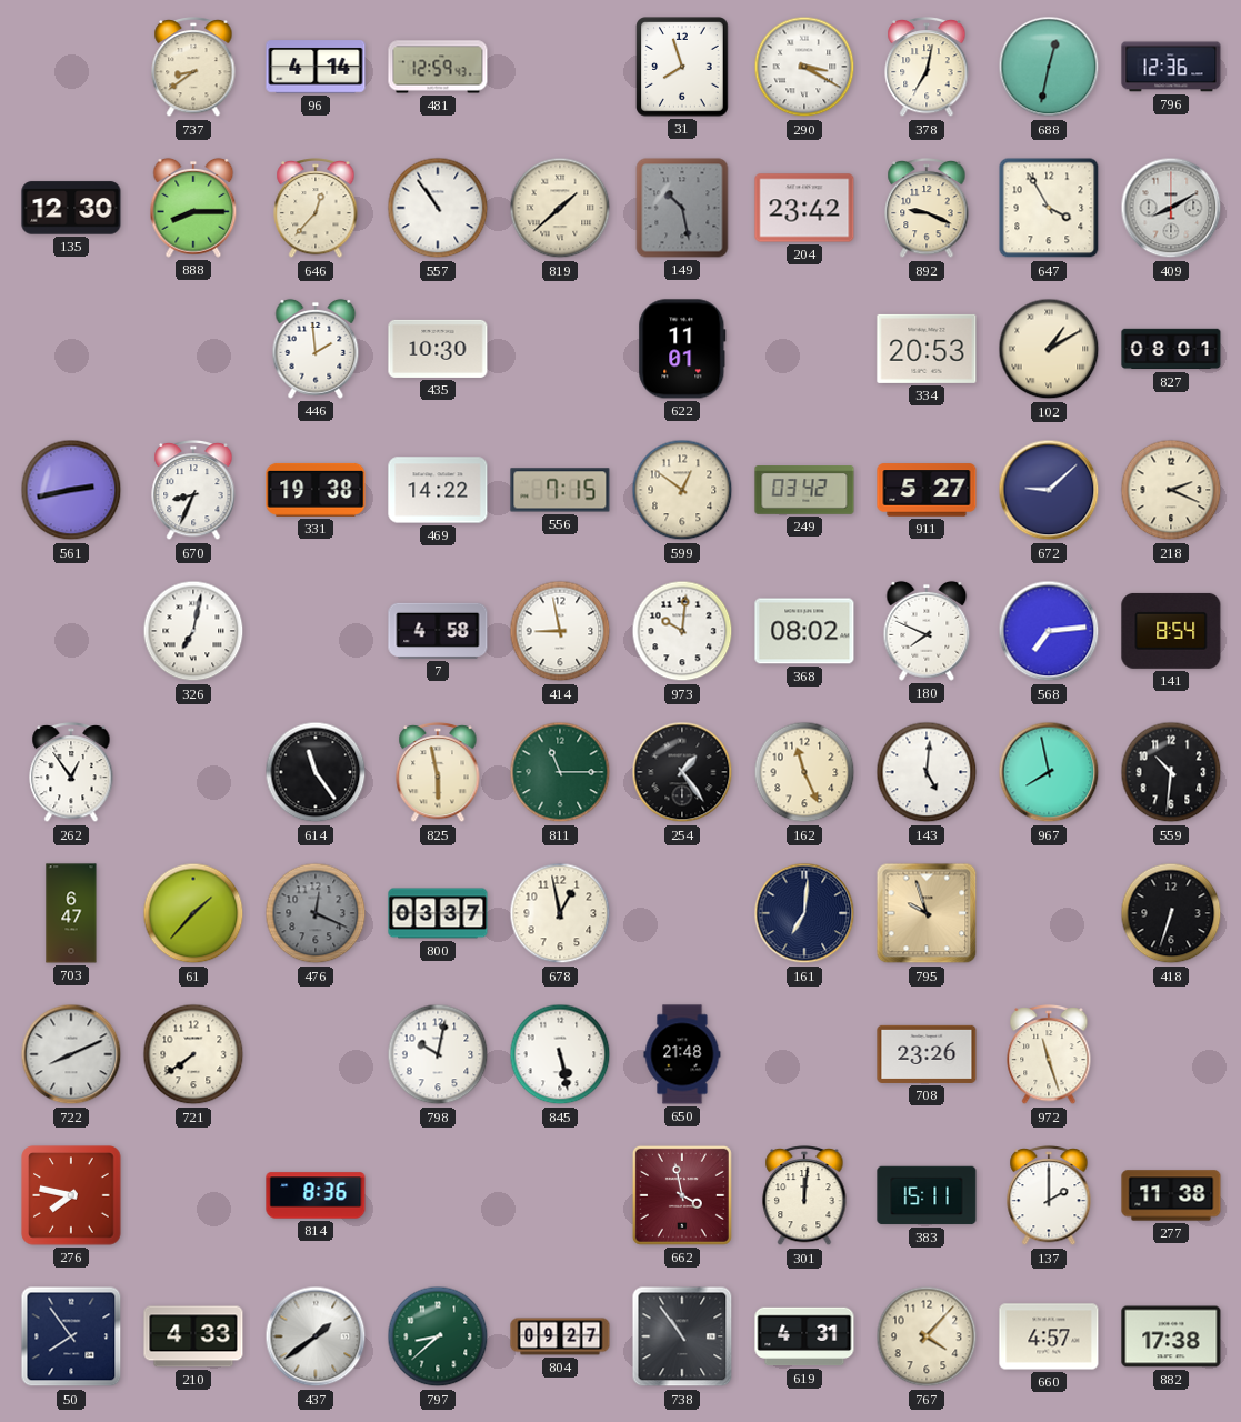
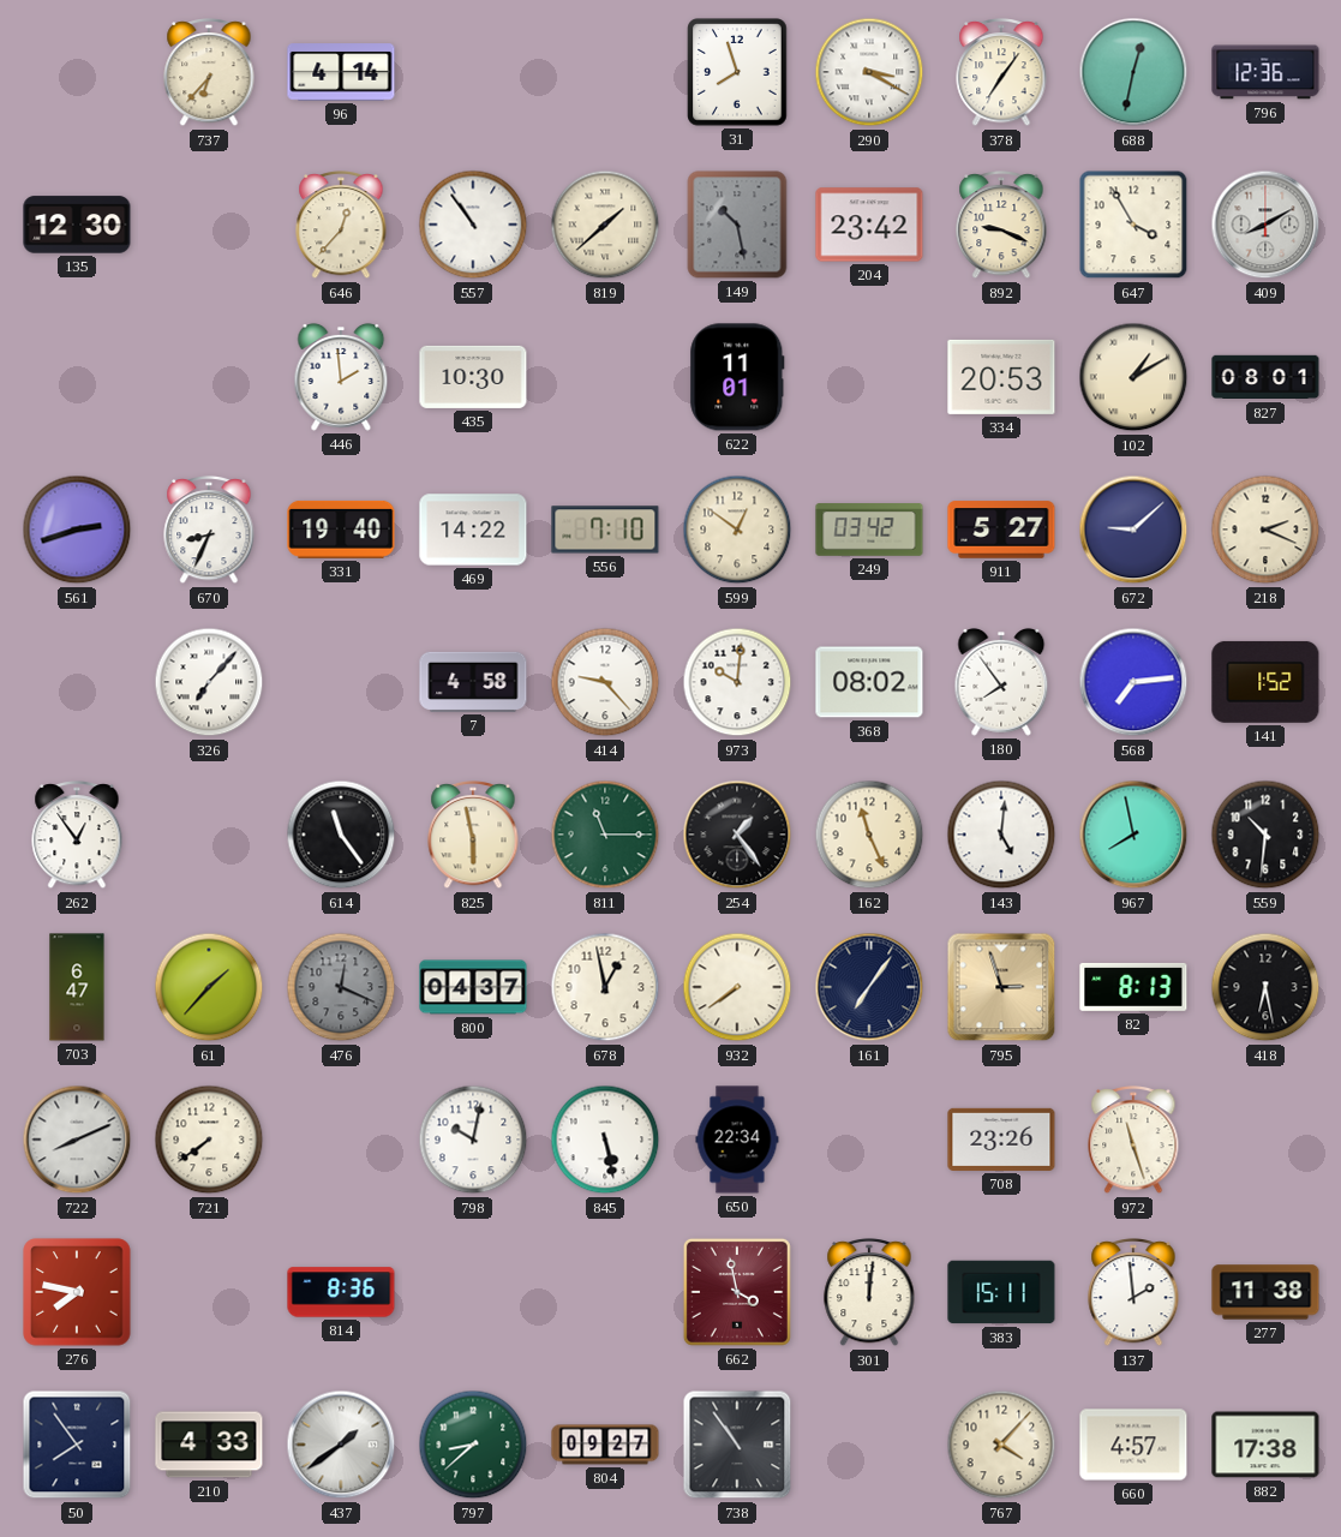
737: 8:39 -> 6:37
481: 12:59 -> none
378: 7:02 -> 7:06
888: 8:15 -> none
561: 2:43 -> 2:42
331: 19:38 -> 19:40
556: 7:15 -> 7:10
326: 7:02 -> 7:07
414: 8:58 -> 9:23
180: 7:49 -> 7:54
141: 8:54 -> 1:52
800: 03:37 -> 04:37
932: none -> 7:39
161: 7:01 -> 7:06
795: 9:57 -> 2:57
82: none -> 8:13
418: 6:33 -> 6:28
650: 21:48 -> 22:34
137: 2:00 -> 1:59
619: 4:31 -> none
